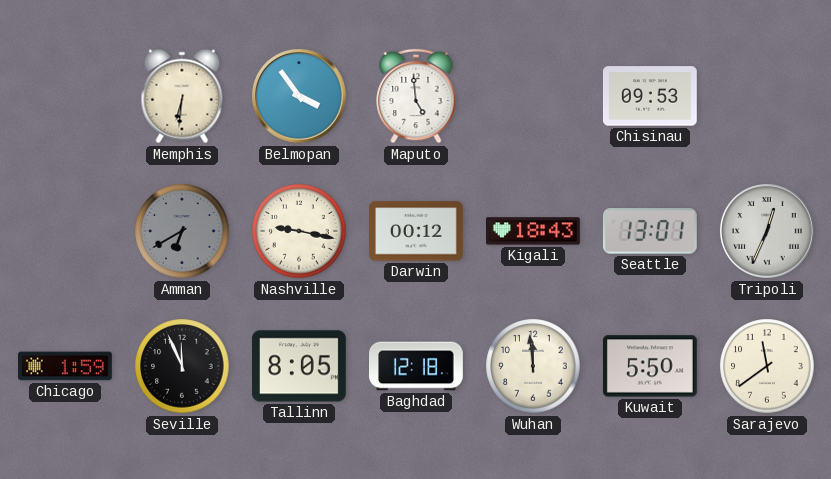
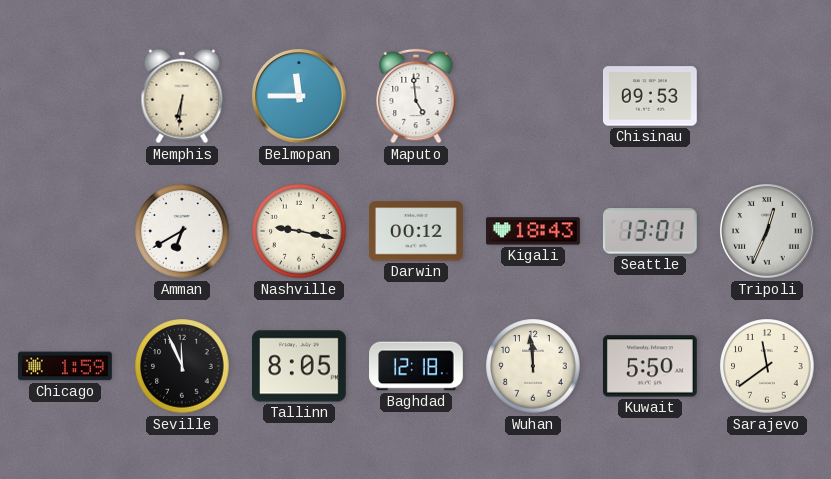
Belmopan: 3:54 -> 11:45
Amman dial: grey -> white
